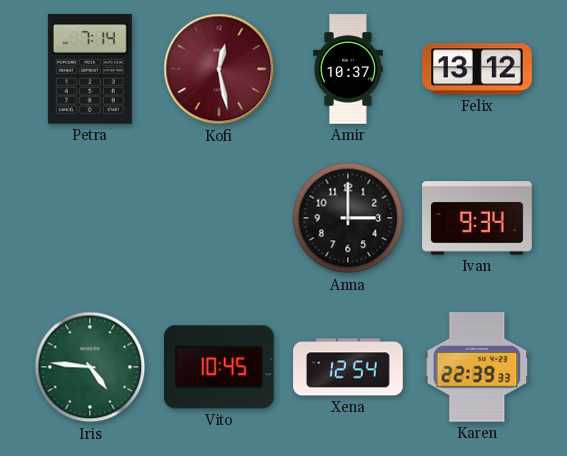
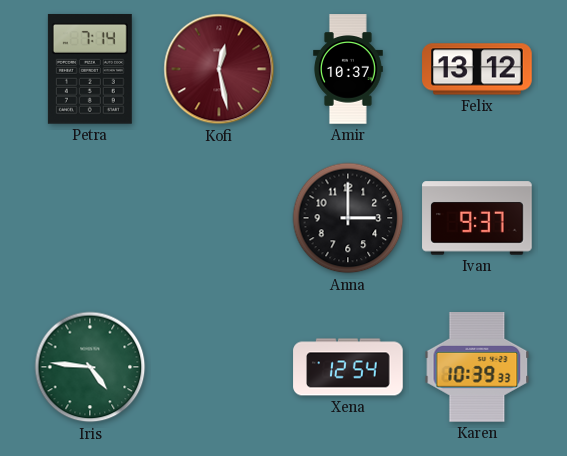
Ivan: 9:34 -> 9:37
Vito: 10:45 -> none
Karen: 22:39 -> 10:39
